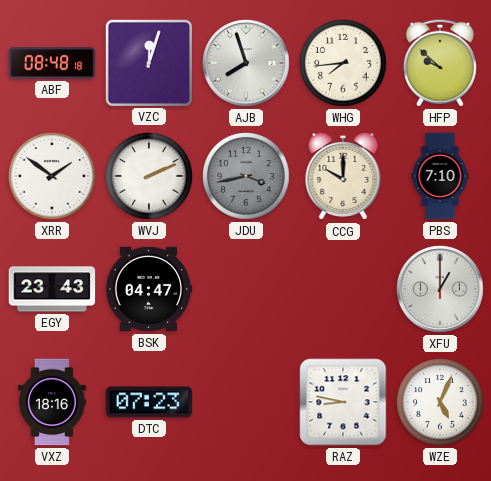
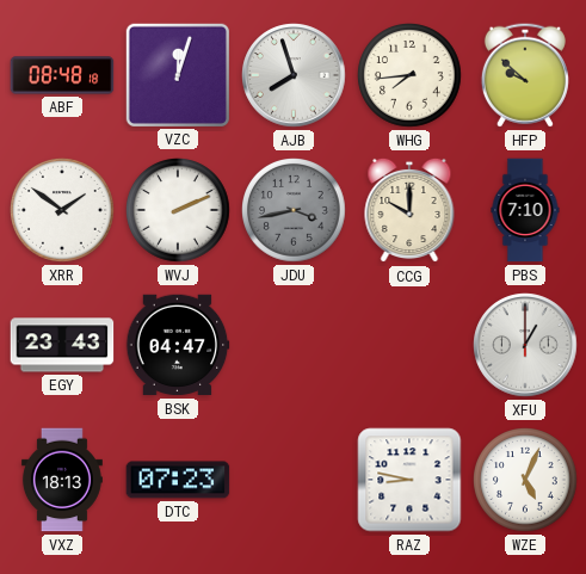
VXZ: 18:16 -> 18:13
